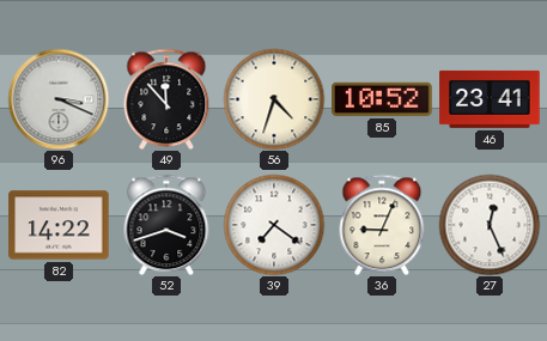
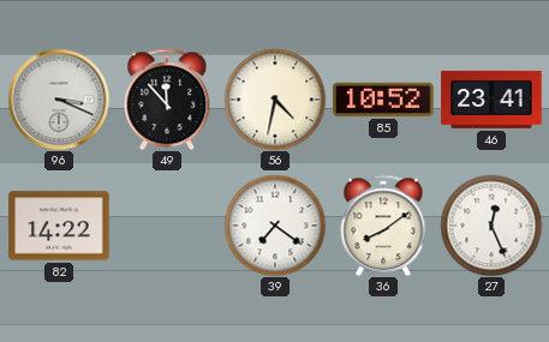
56: 4:33 -> 4:32
52: 3:42 -> none
36: 9:04 -> 8:09
